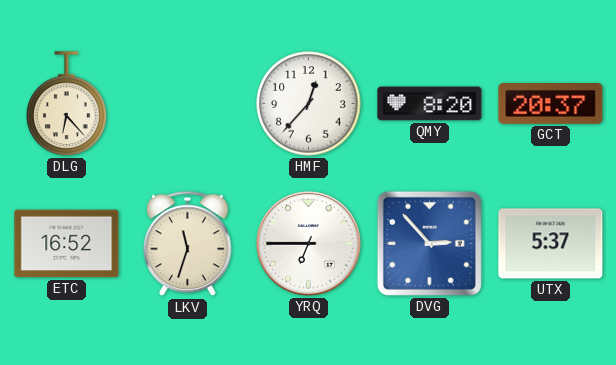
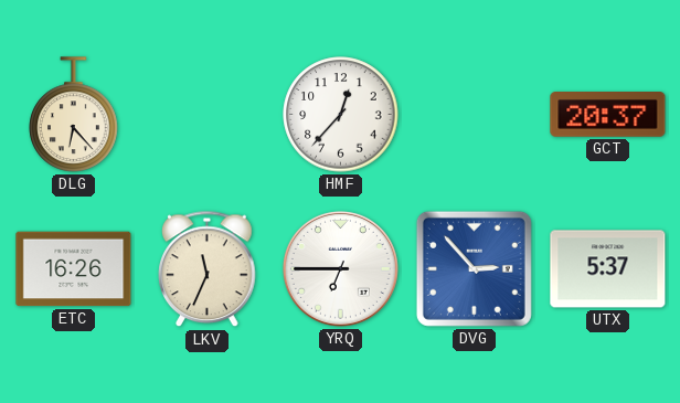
QMY: 8:20 -> none
ETC: 16:52 -> 16:26
LKV: 11:33 -> 11:34
